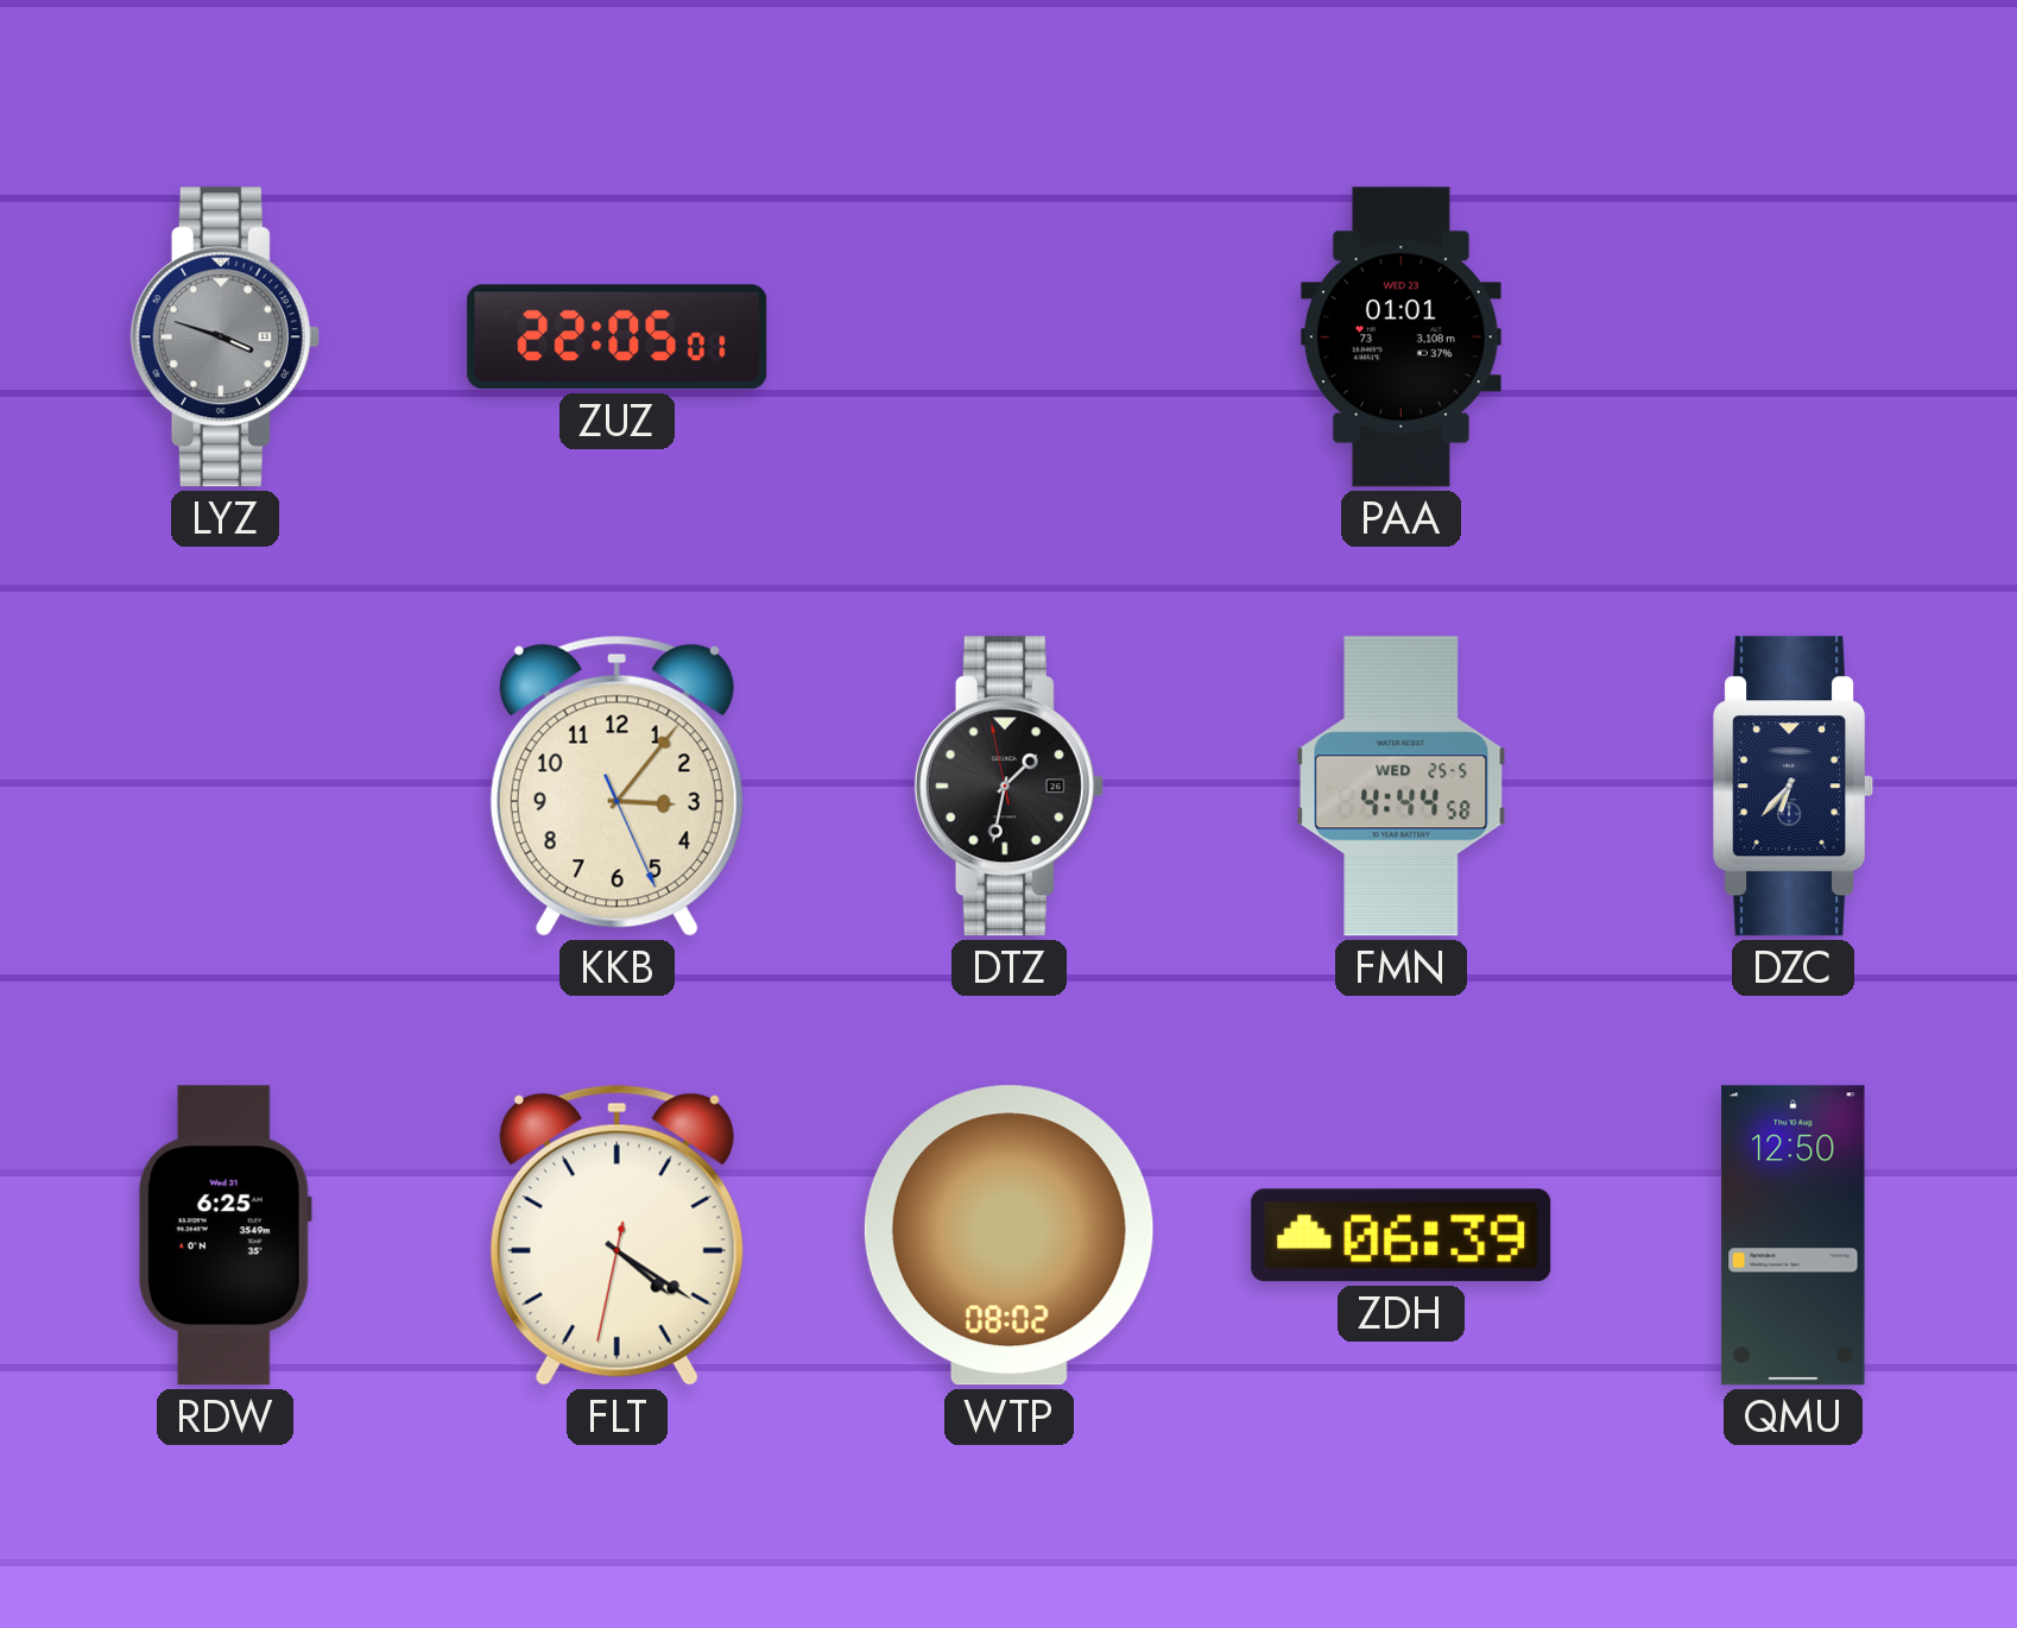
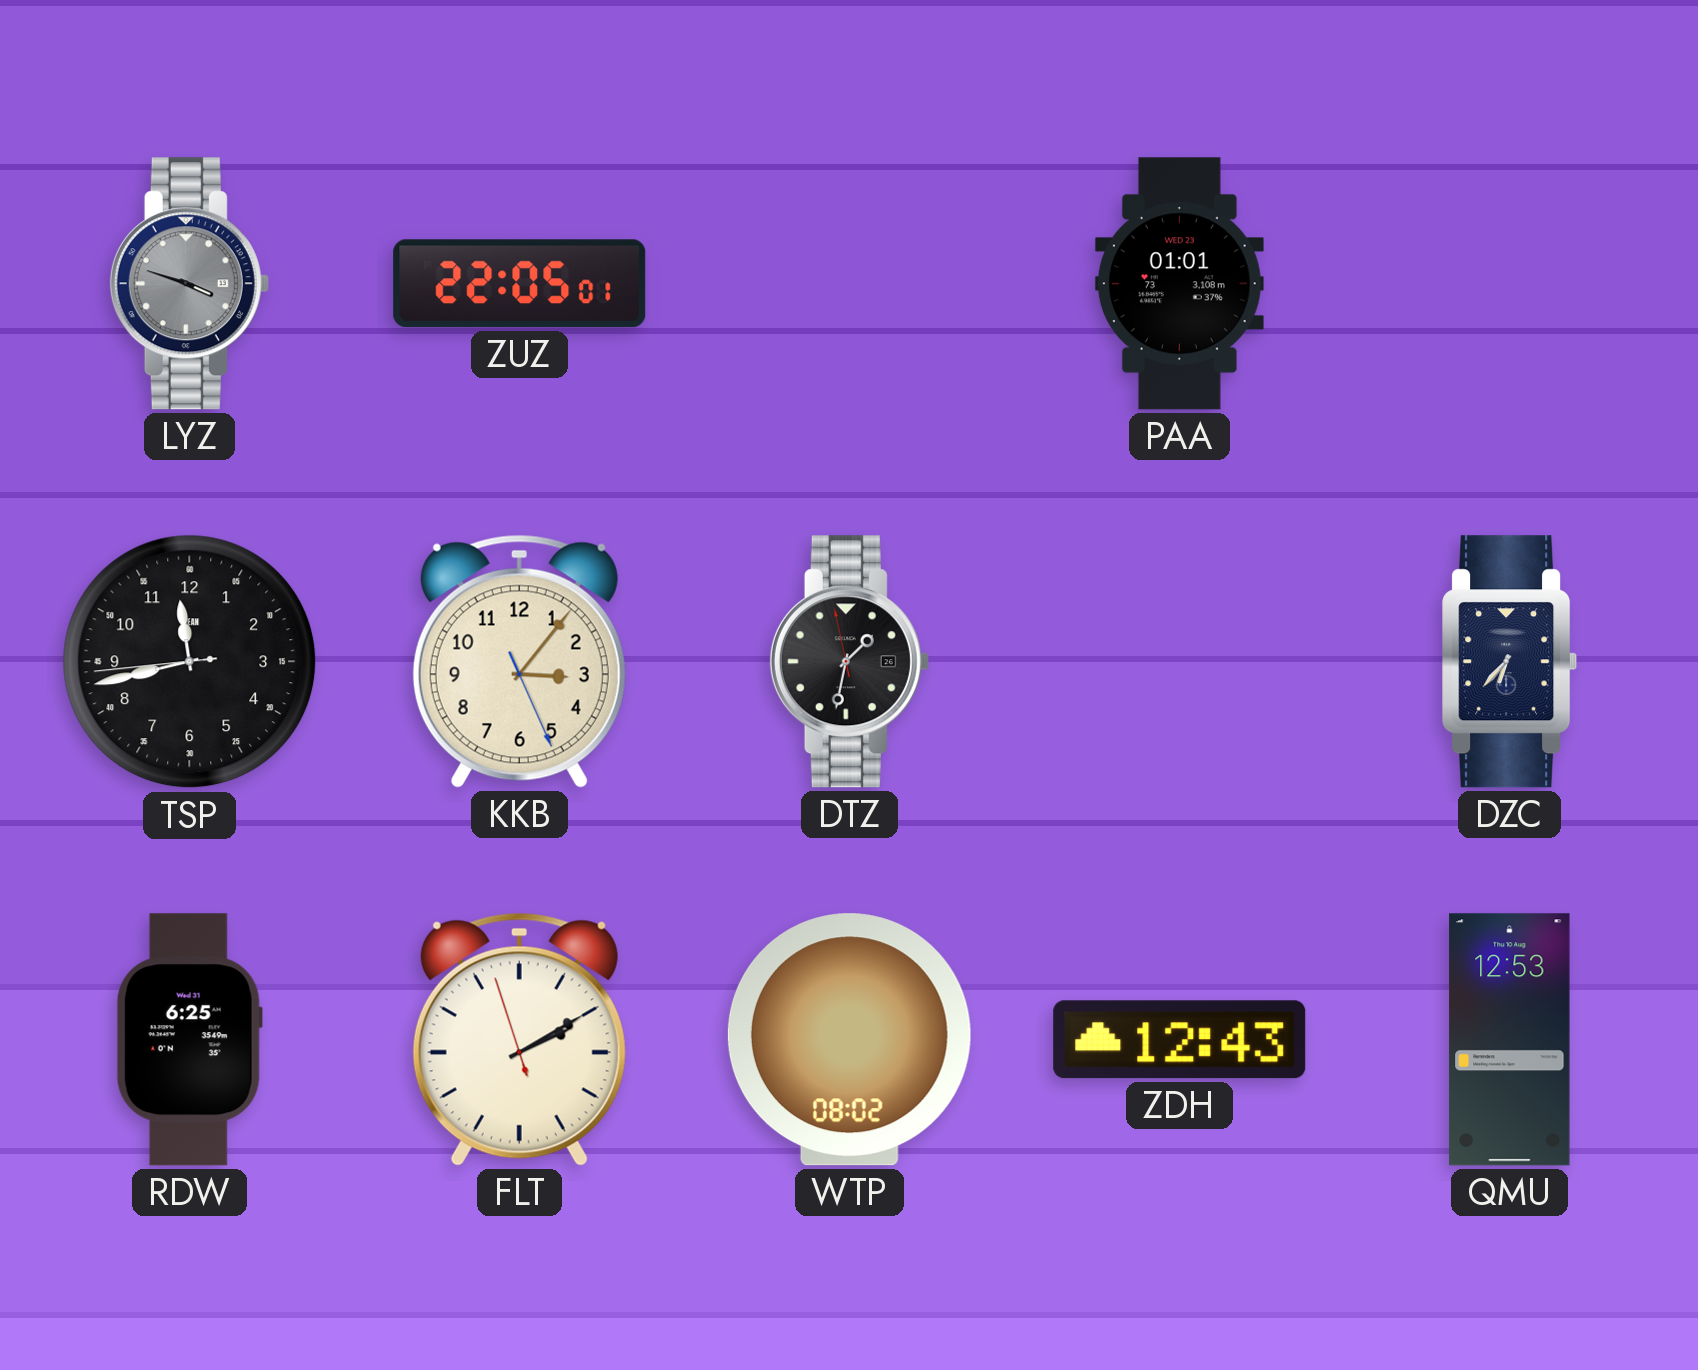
TSP: none -> 11:42
FMN: 4:44 -> none
FLT: 4:20 -> 2:09
ZDH: 06:39 -> 12:43
QMU: 12:50 -> 12:53
